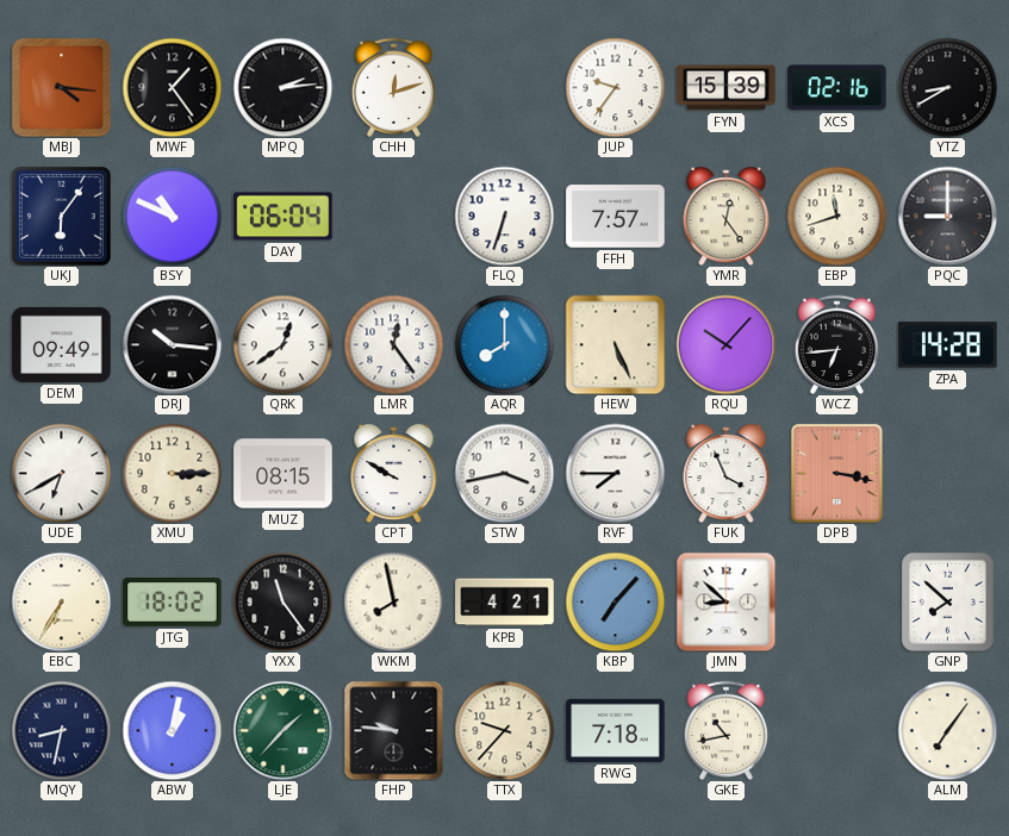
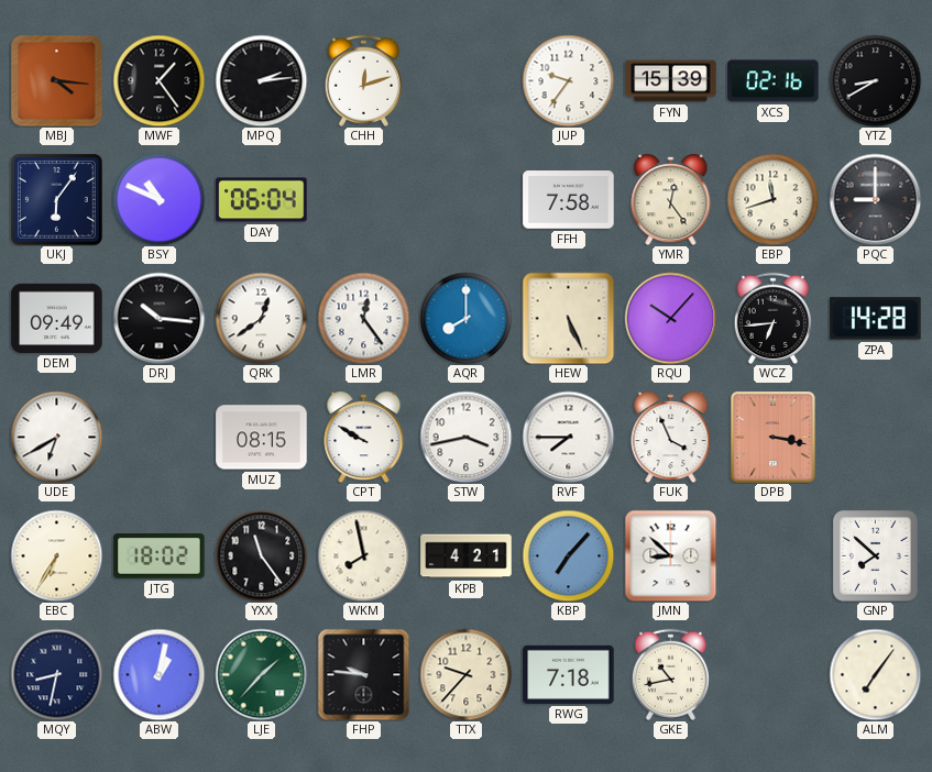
FLQ: 6:33 -> none
FFH: 7:57 -> 7:58
XMU: 3:15 -> none
